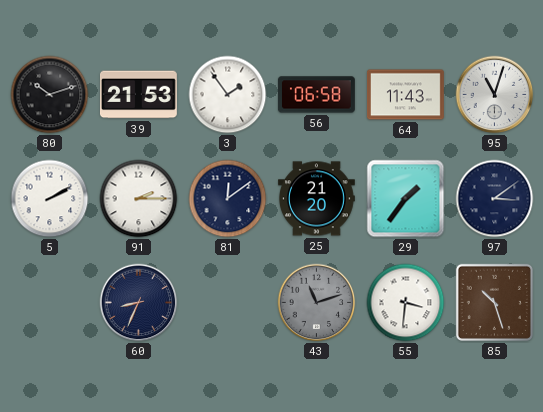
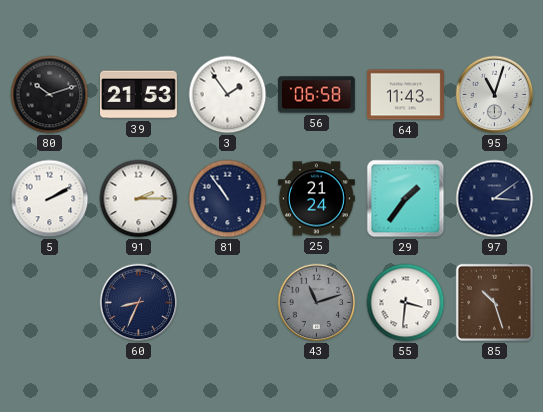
81: 12:09 -> 10:54
25: 21:20 -> 21:24
